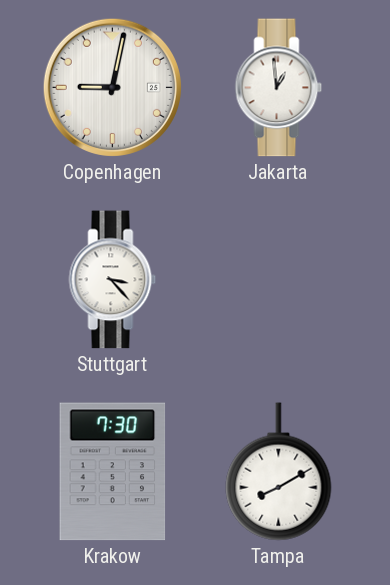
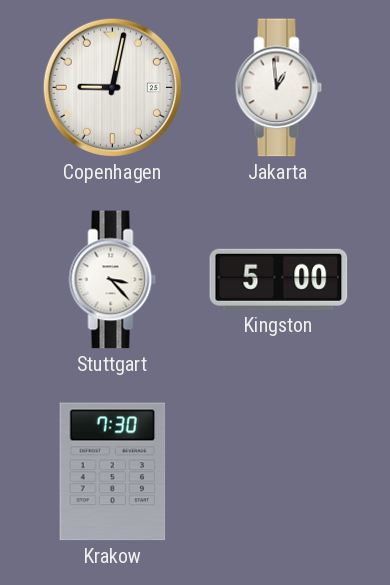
Kingston: none -> 5:00
Tampa: 8:10 -> none
